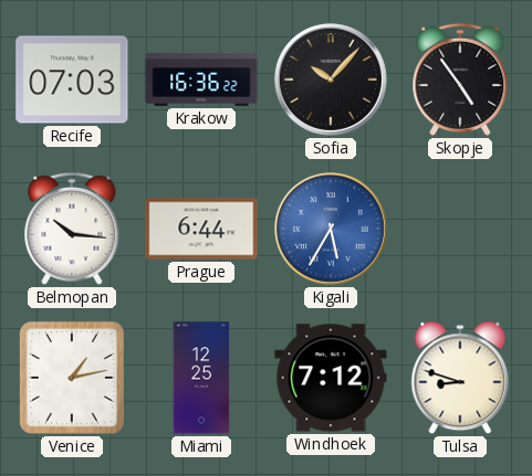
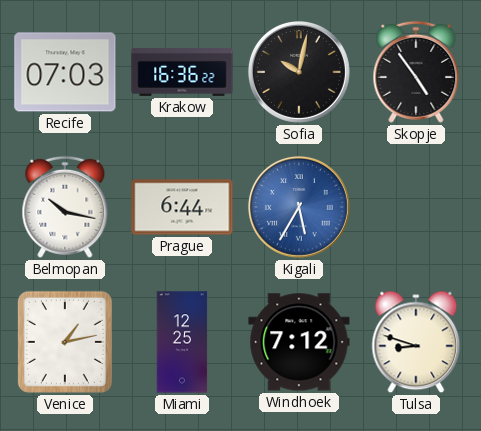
Sofia: 10:07 -> 10:02
Belmopan: 10:16 -> 10:17
